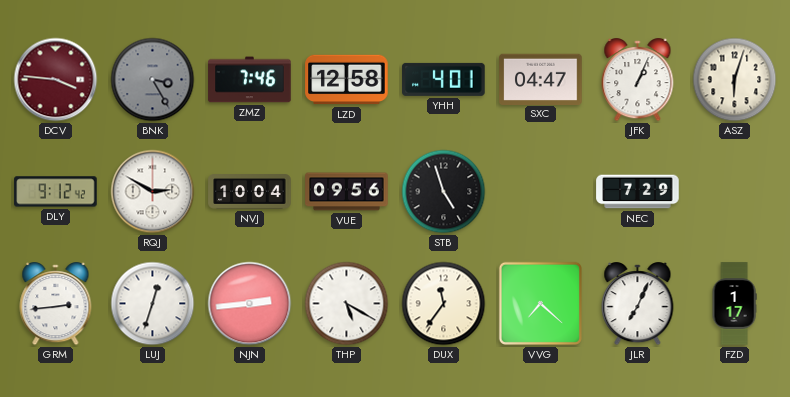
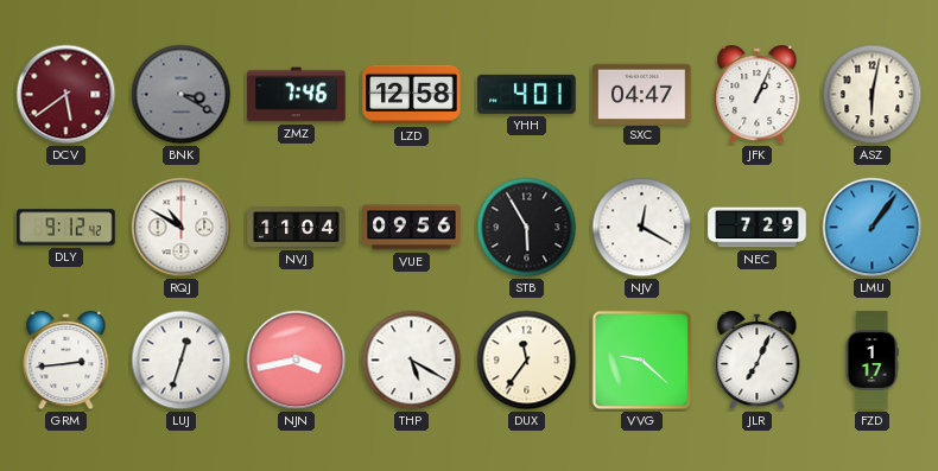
DCV: 3:46 -> 5:39
BNK: 3:25 -> 3:20
ASZ: 6:03 -> 6:02
RQJ: 2:50 -> 10:50
NVJ: 10:04 -> 11:04
STB: 4:57 -> 5:55
NJV: none -> 12:20
LMU: none -> 1:06
NJN: 2:44 -> 3:43
VVG: 7:22 -> 9:22
